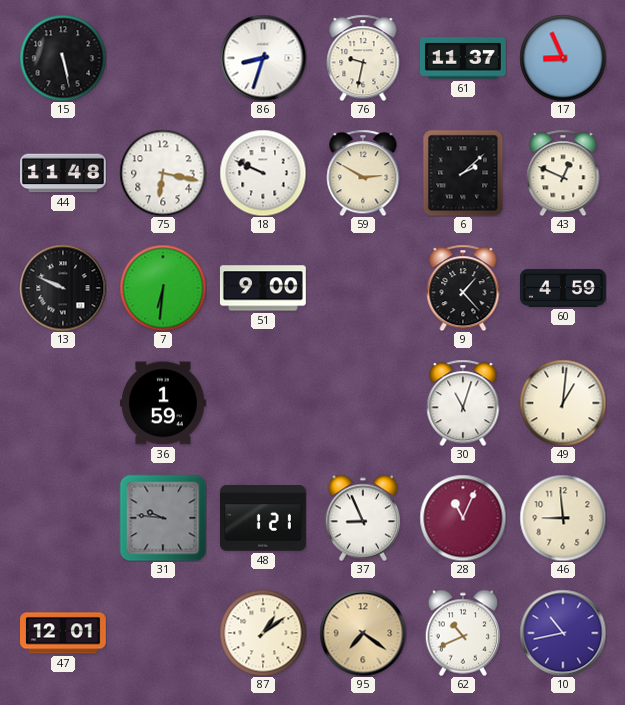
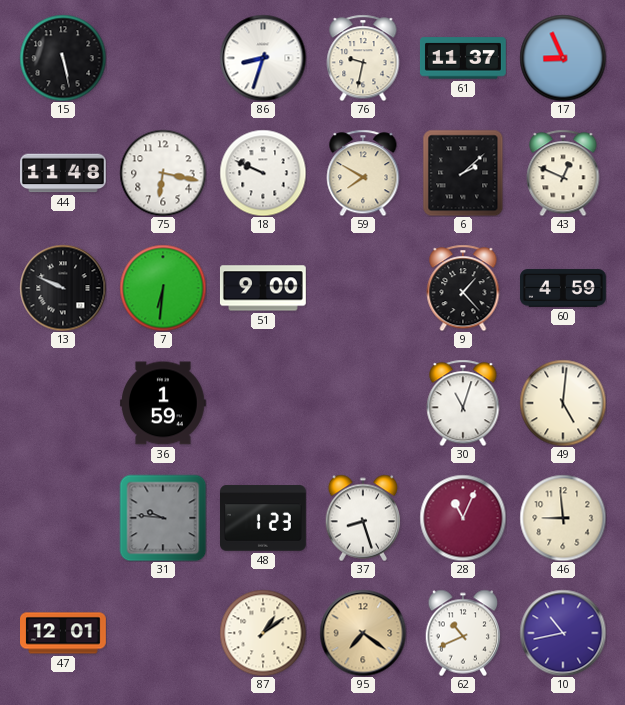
59: 2:50 -> 7:50
49: 1:01 -> 5:01
48: 1:21 -> 1:23
37: 8:56 -> 8:27
